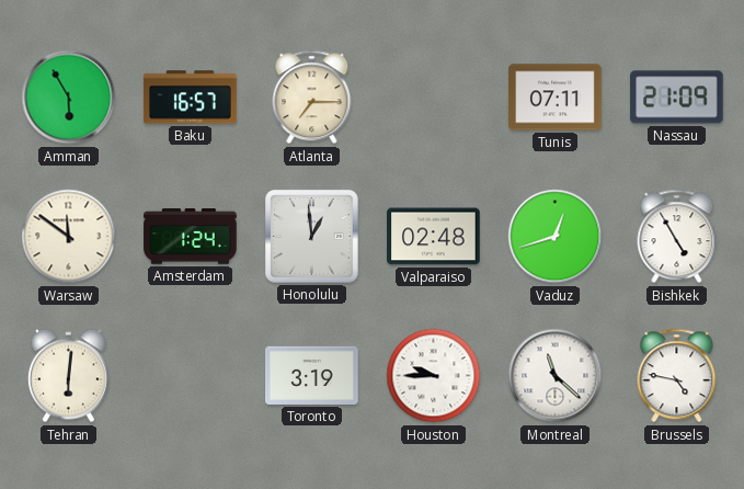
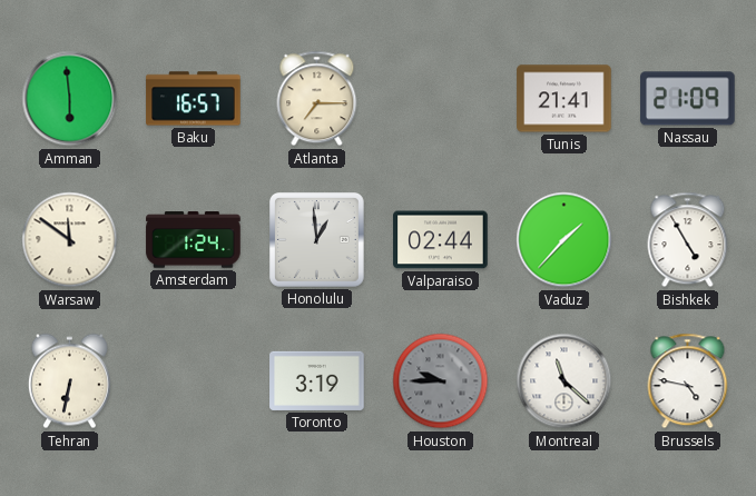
Amman: 5:55 -> 5:59
Tunis: 07:11 -> 21:41
Valparaiso: 02:48 -> 02:44
Vaduz: 12:42 -> 1:37
Tehran: 6:01 -> 6:32
Houston dial: white -> grey
